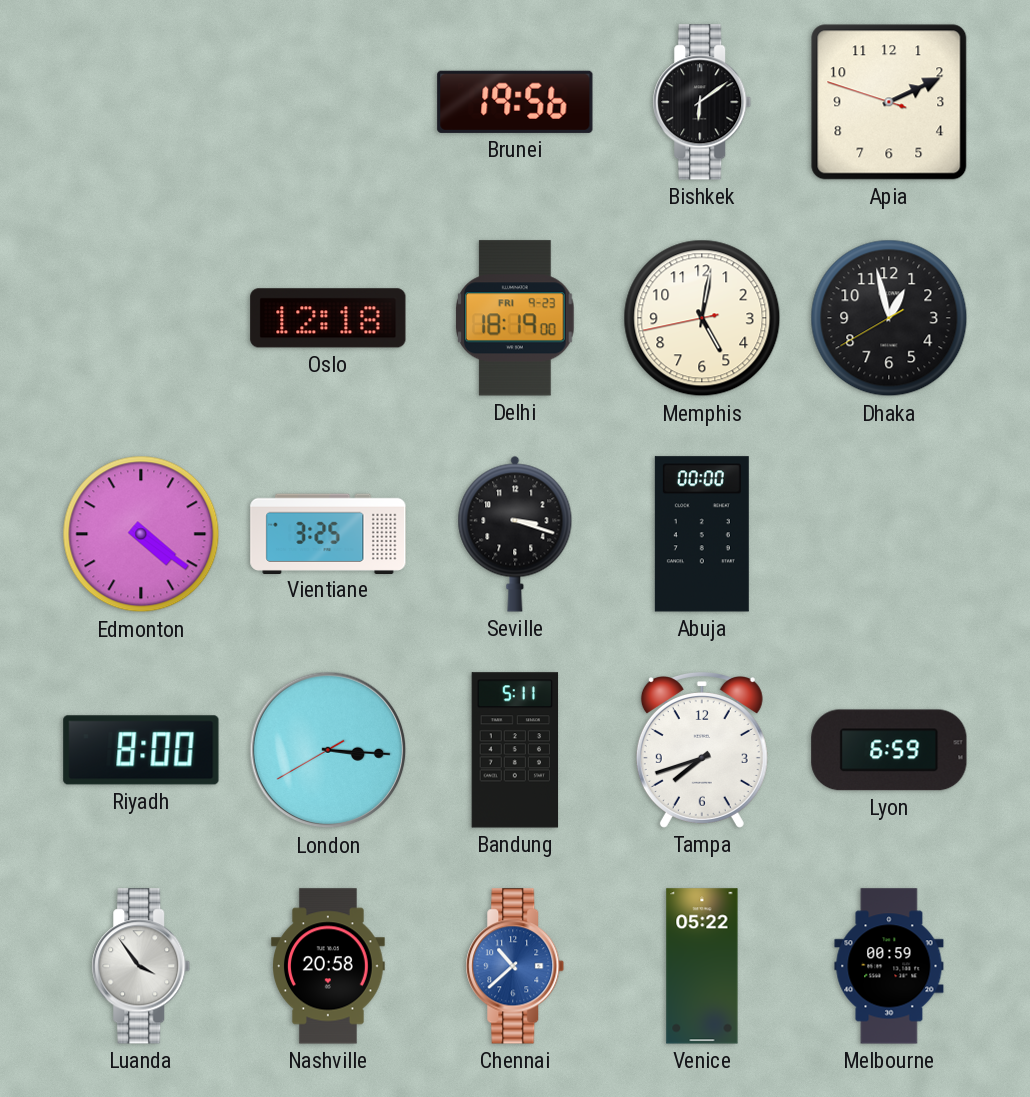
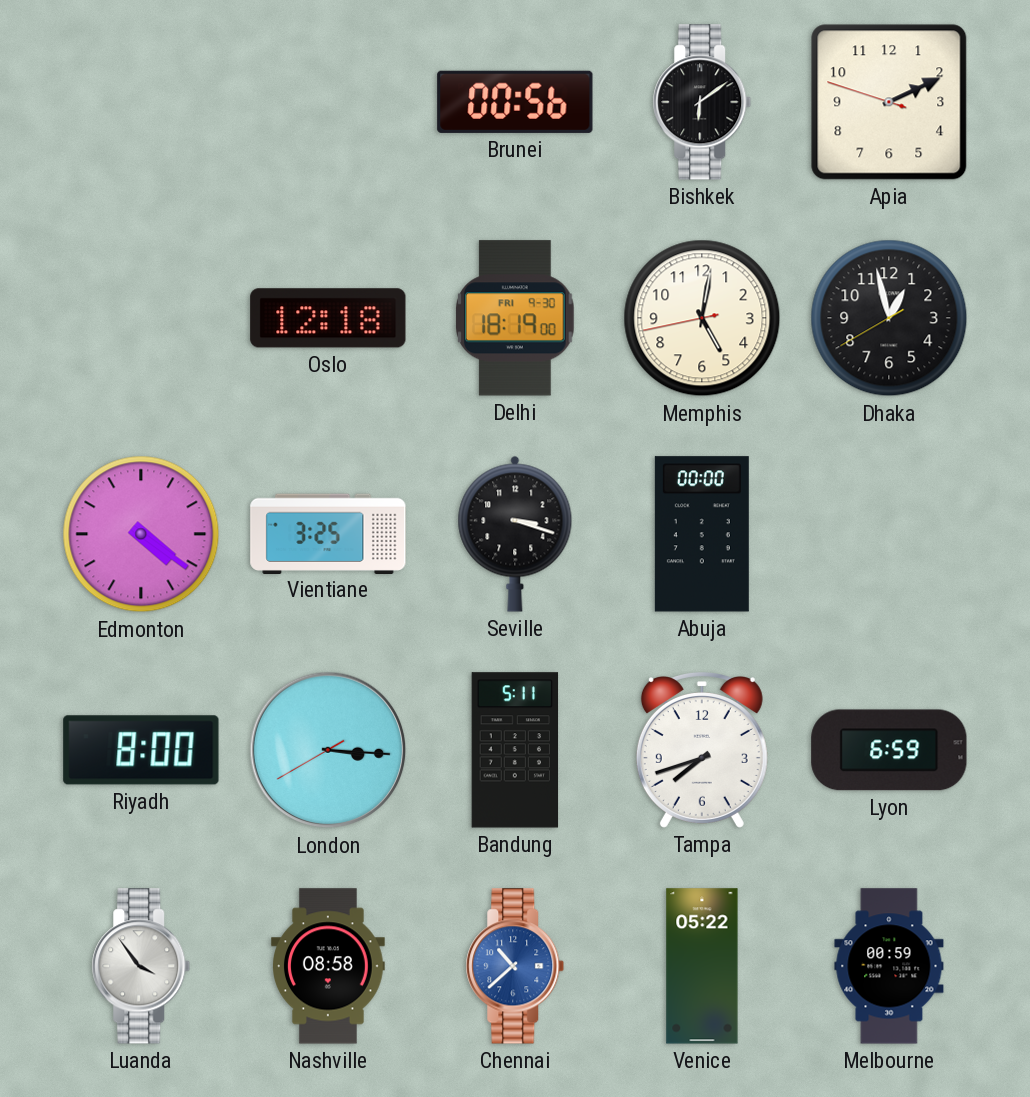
Brunei: 19:56 -> 00:56
Delhi date: FRI 9-23 -> FRI 9-30
Nashville: 20:58 -> 08:58
